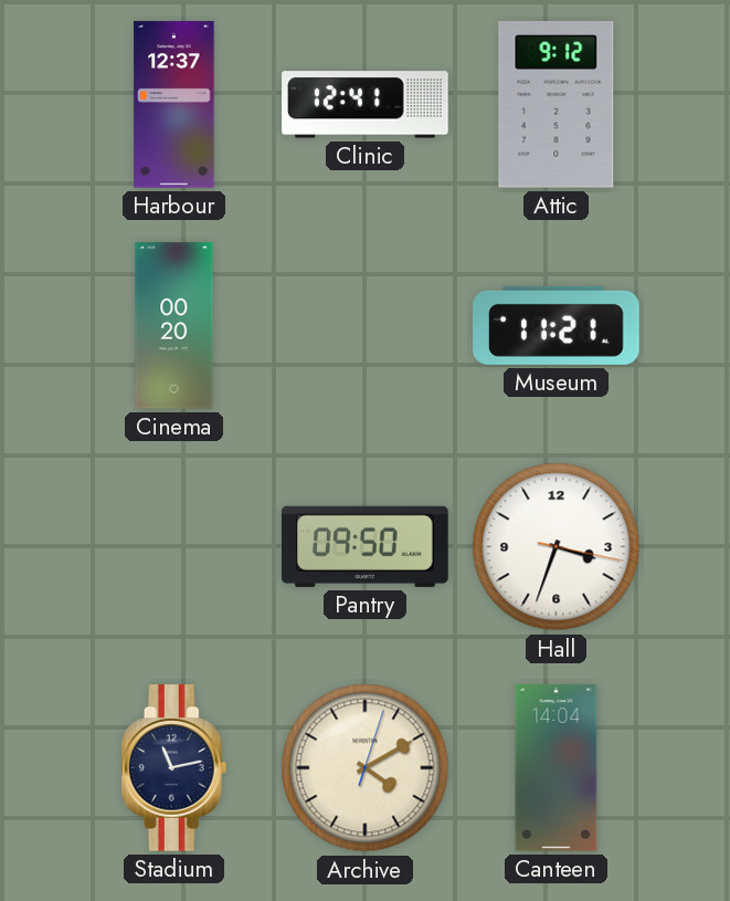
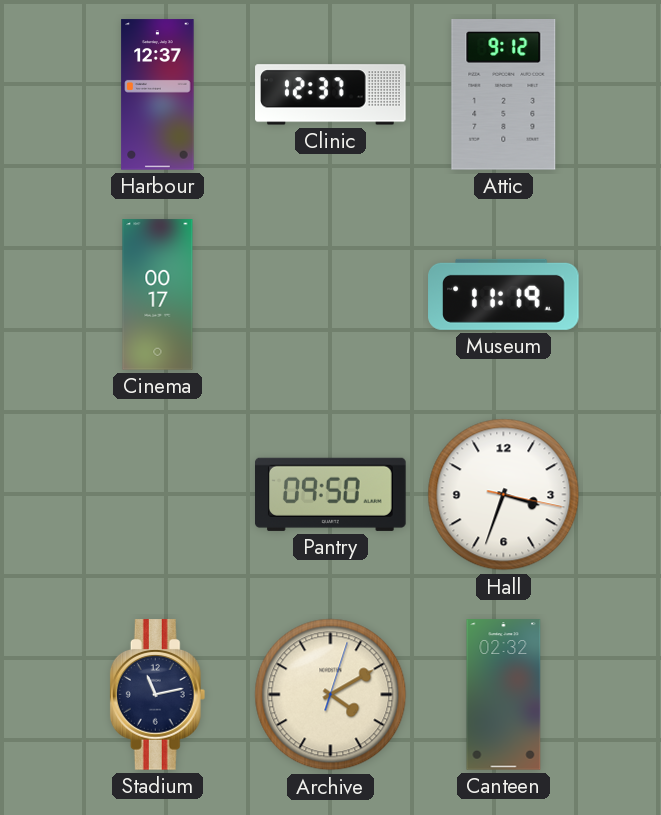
Clinic: 12:41 -> 12:37
Cinema: 00:20 -> 00:17
Museum: 11:21 -> 11:19
Canteen: 14:04 -> 02:32
